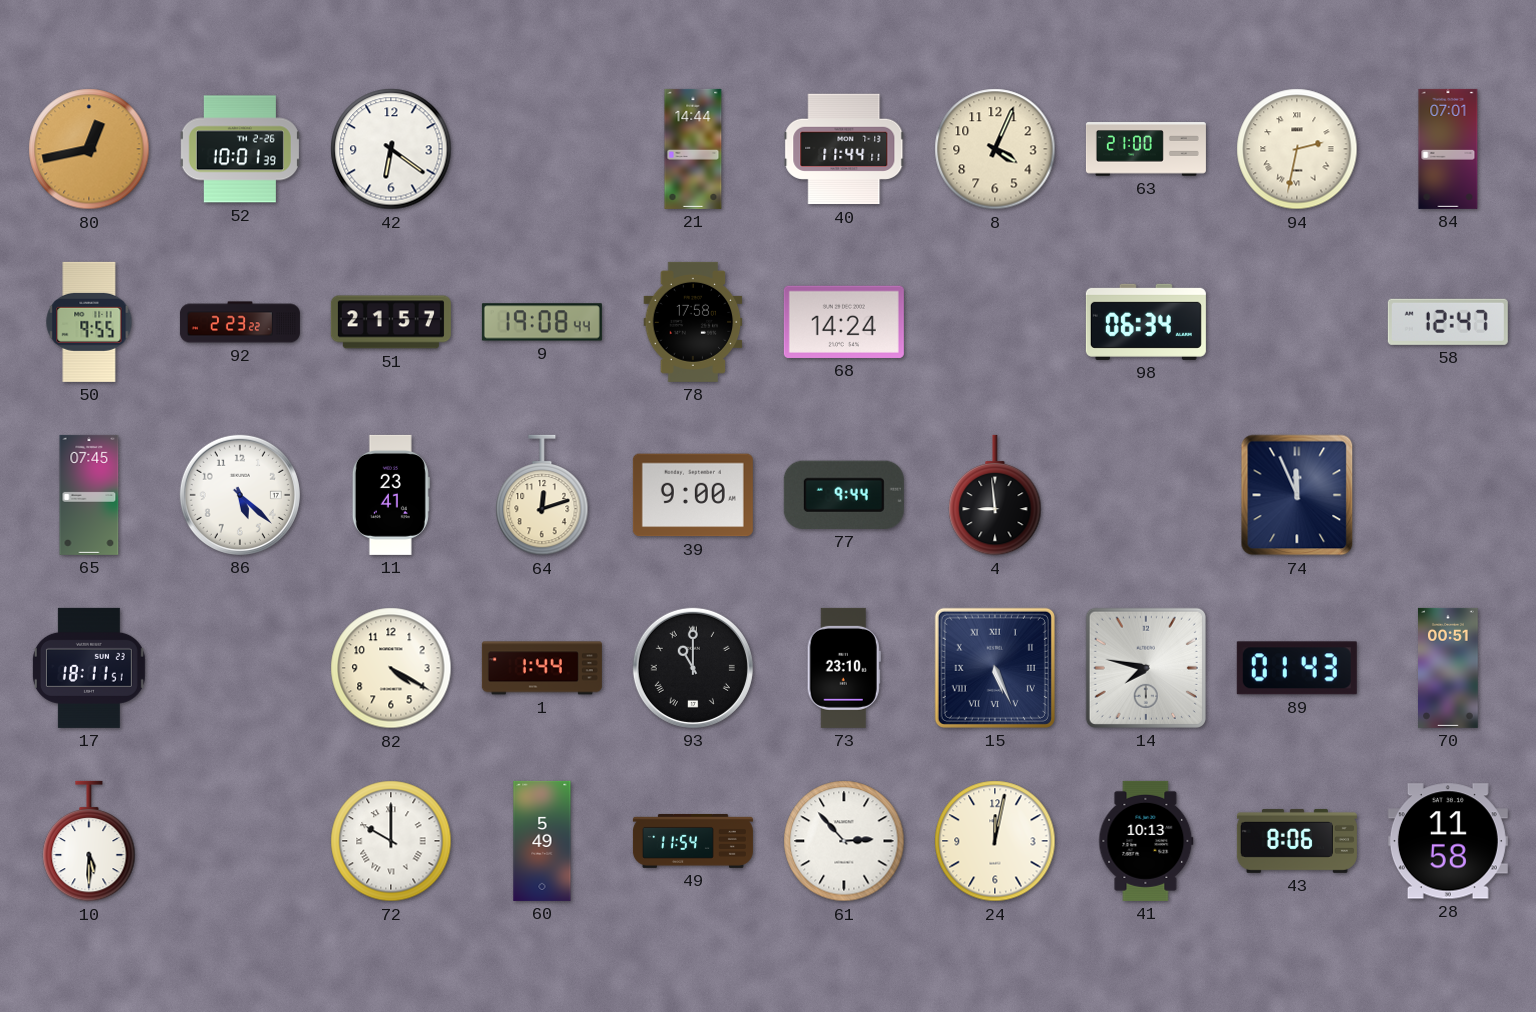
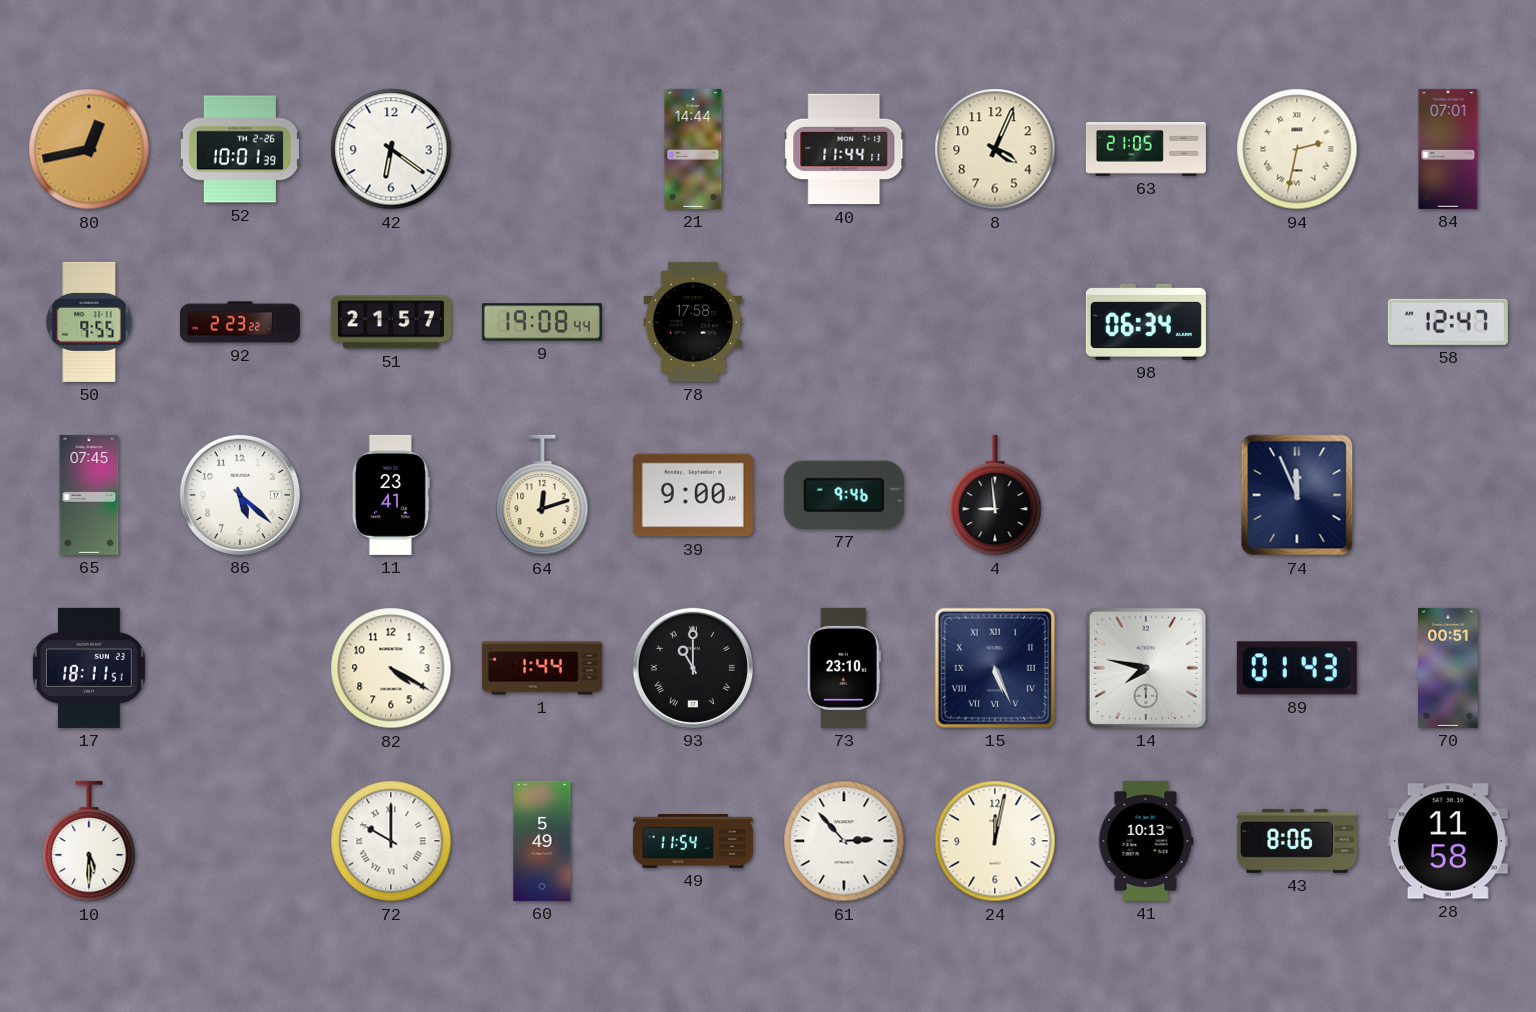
63: 21:00 -> 21:05
68: 14:24 -> none
77: 9:44 -> 9:46
